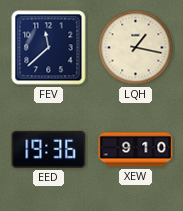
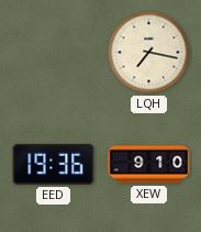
FEV: 11:38 -> none
LQH: 1:17 -> 7:17
